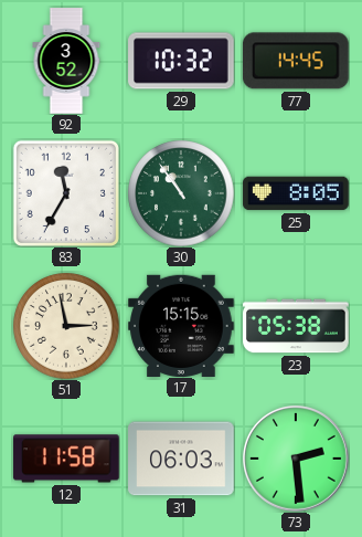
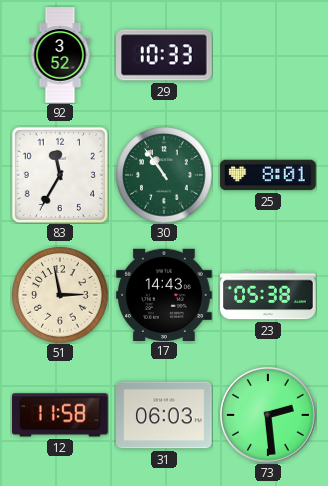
29: 10:32 -> 10:33
77: 14:45 -> none
25: 8:05 -> 8:01
17: 15:15 -> 14:43
